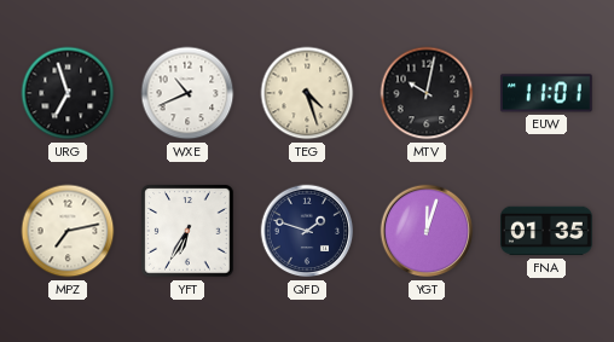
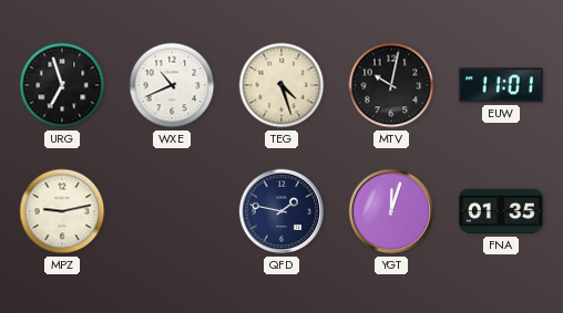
MPZ: 7:13 -> 9:13
YFT: 6:35 -> none
QFD: 1:48 -> 1:47
